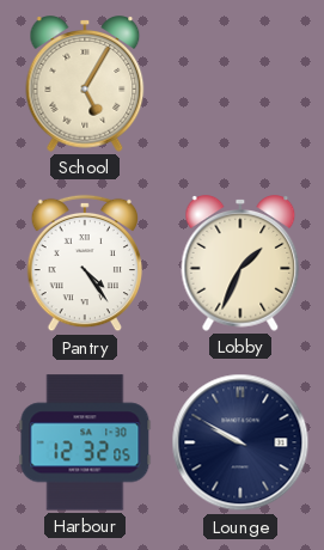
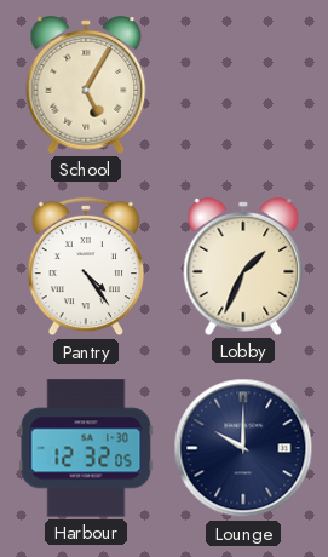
Lounge: 9:50 -> 10:00
